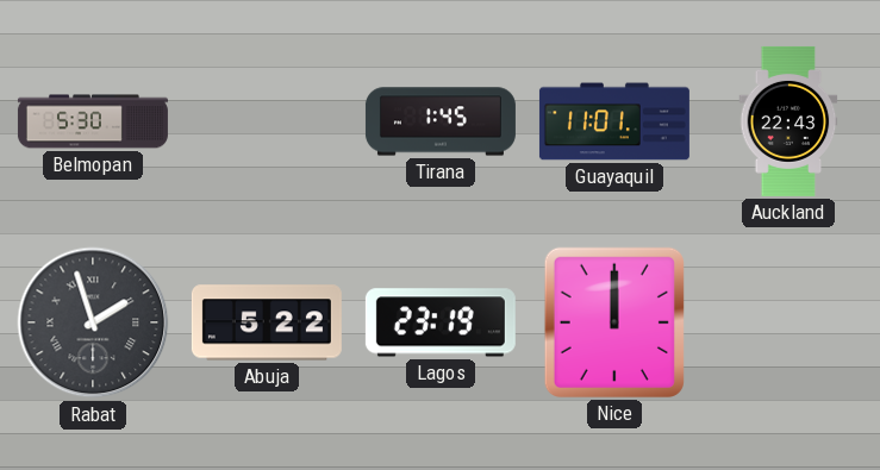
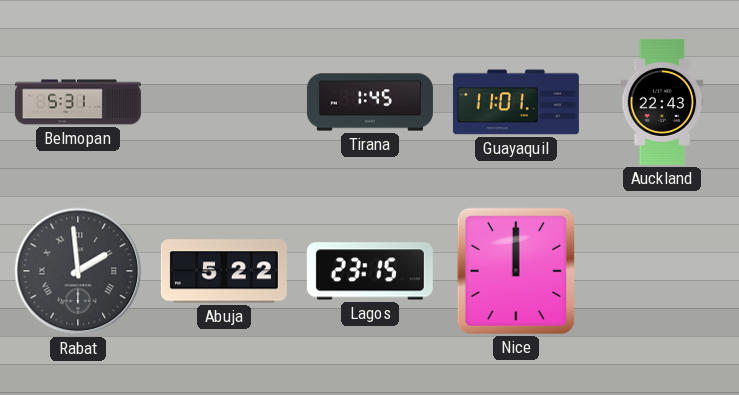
Belmopan: 5:30 -> 5:31
Rabat: 1:57 -> 1:59
Lagos: 23:19 -> 23:15
